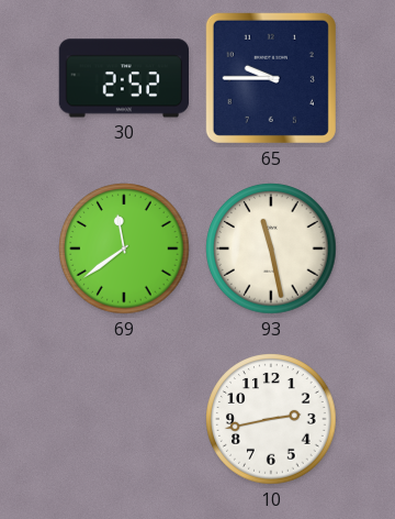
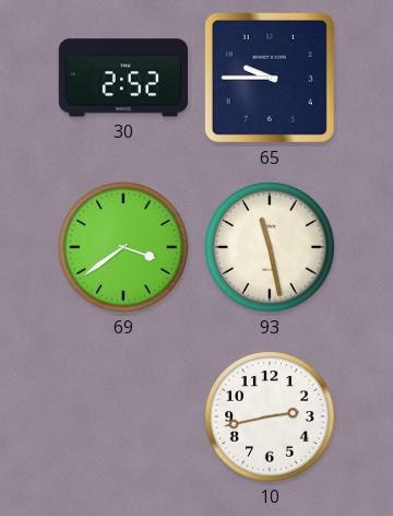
69: 11:39 -> 3:39
